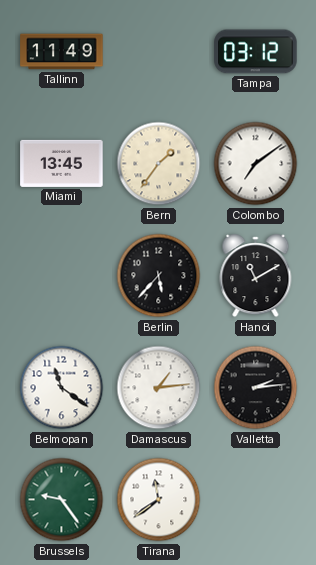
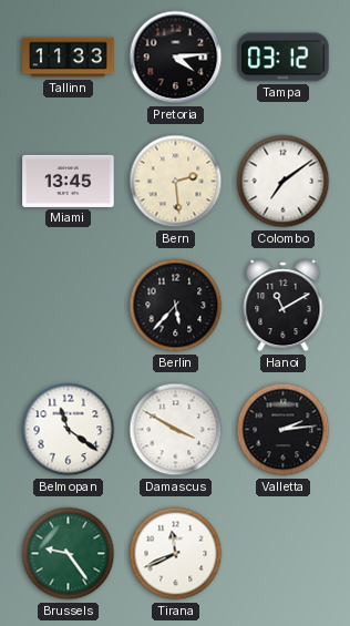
Tallinn: 11:49 -> 11:33
Pretoria: none -> 4:14
Bern: 1:36 -> 2:29
Damascus: 1:14 -> 3:50
Tirana: 11:39 -> 11:41
